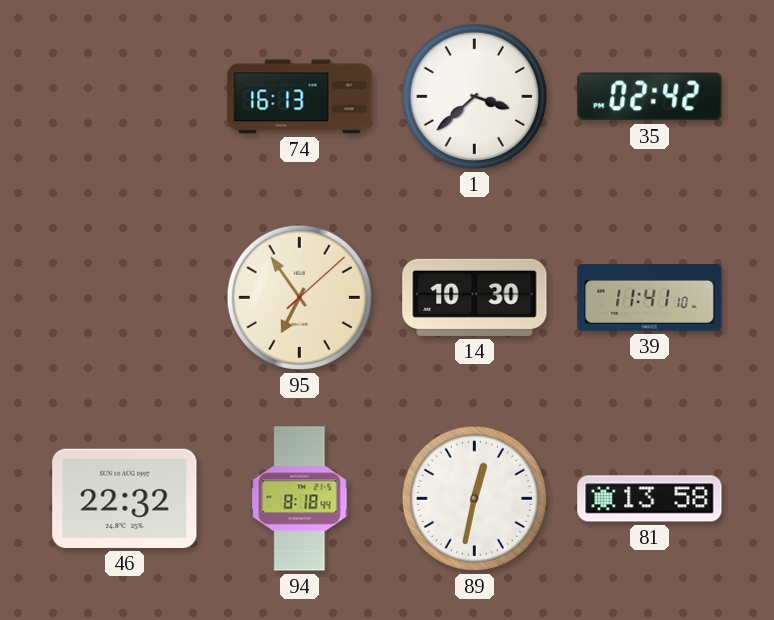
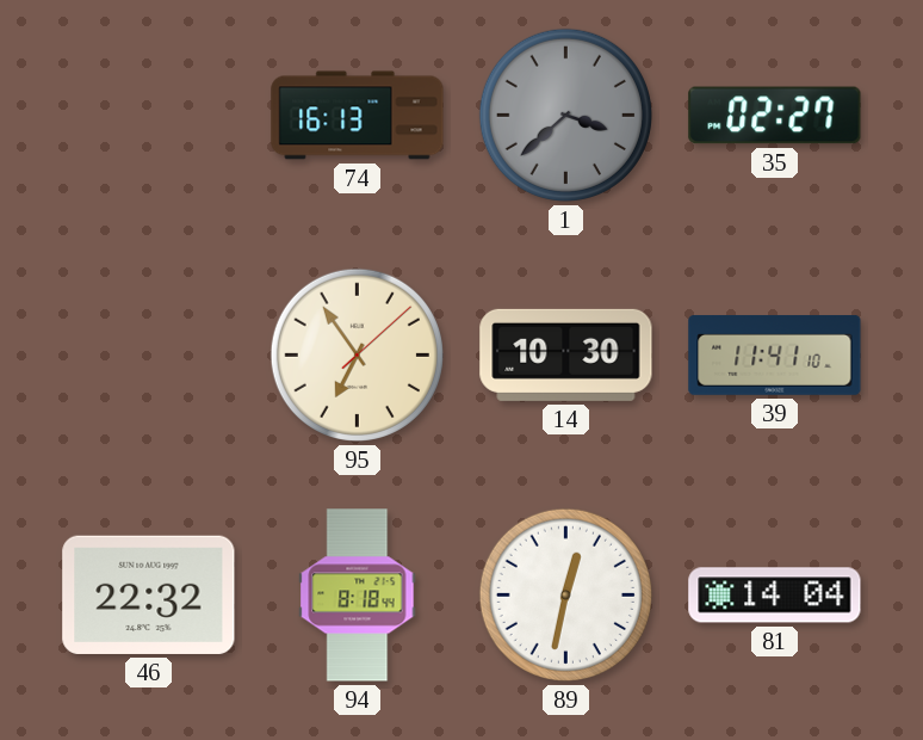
1 dial: white -> grey
35: 02:42 -> 02:27
81: 13:58 -> 14:04
